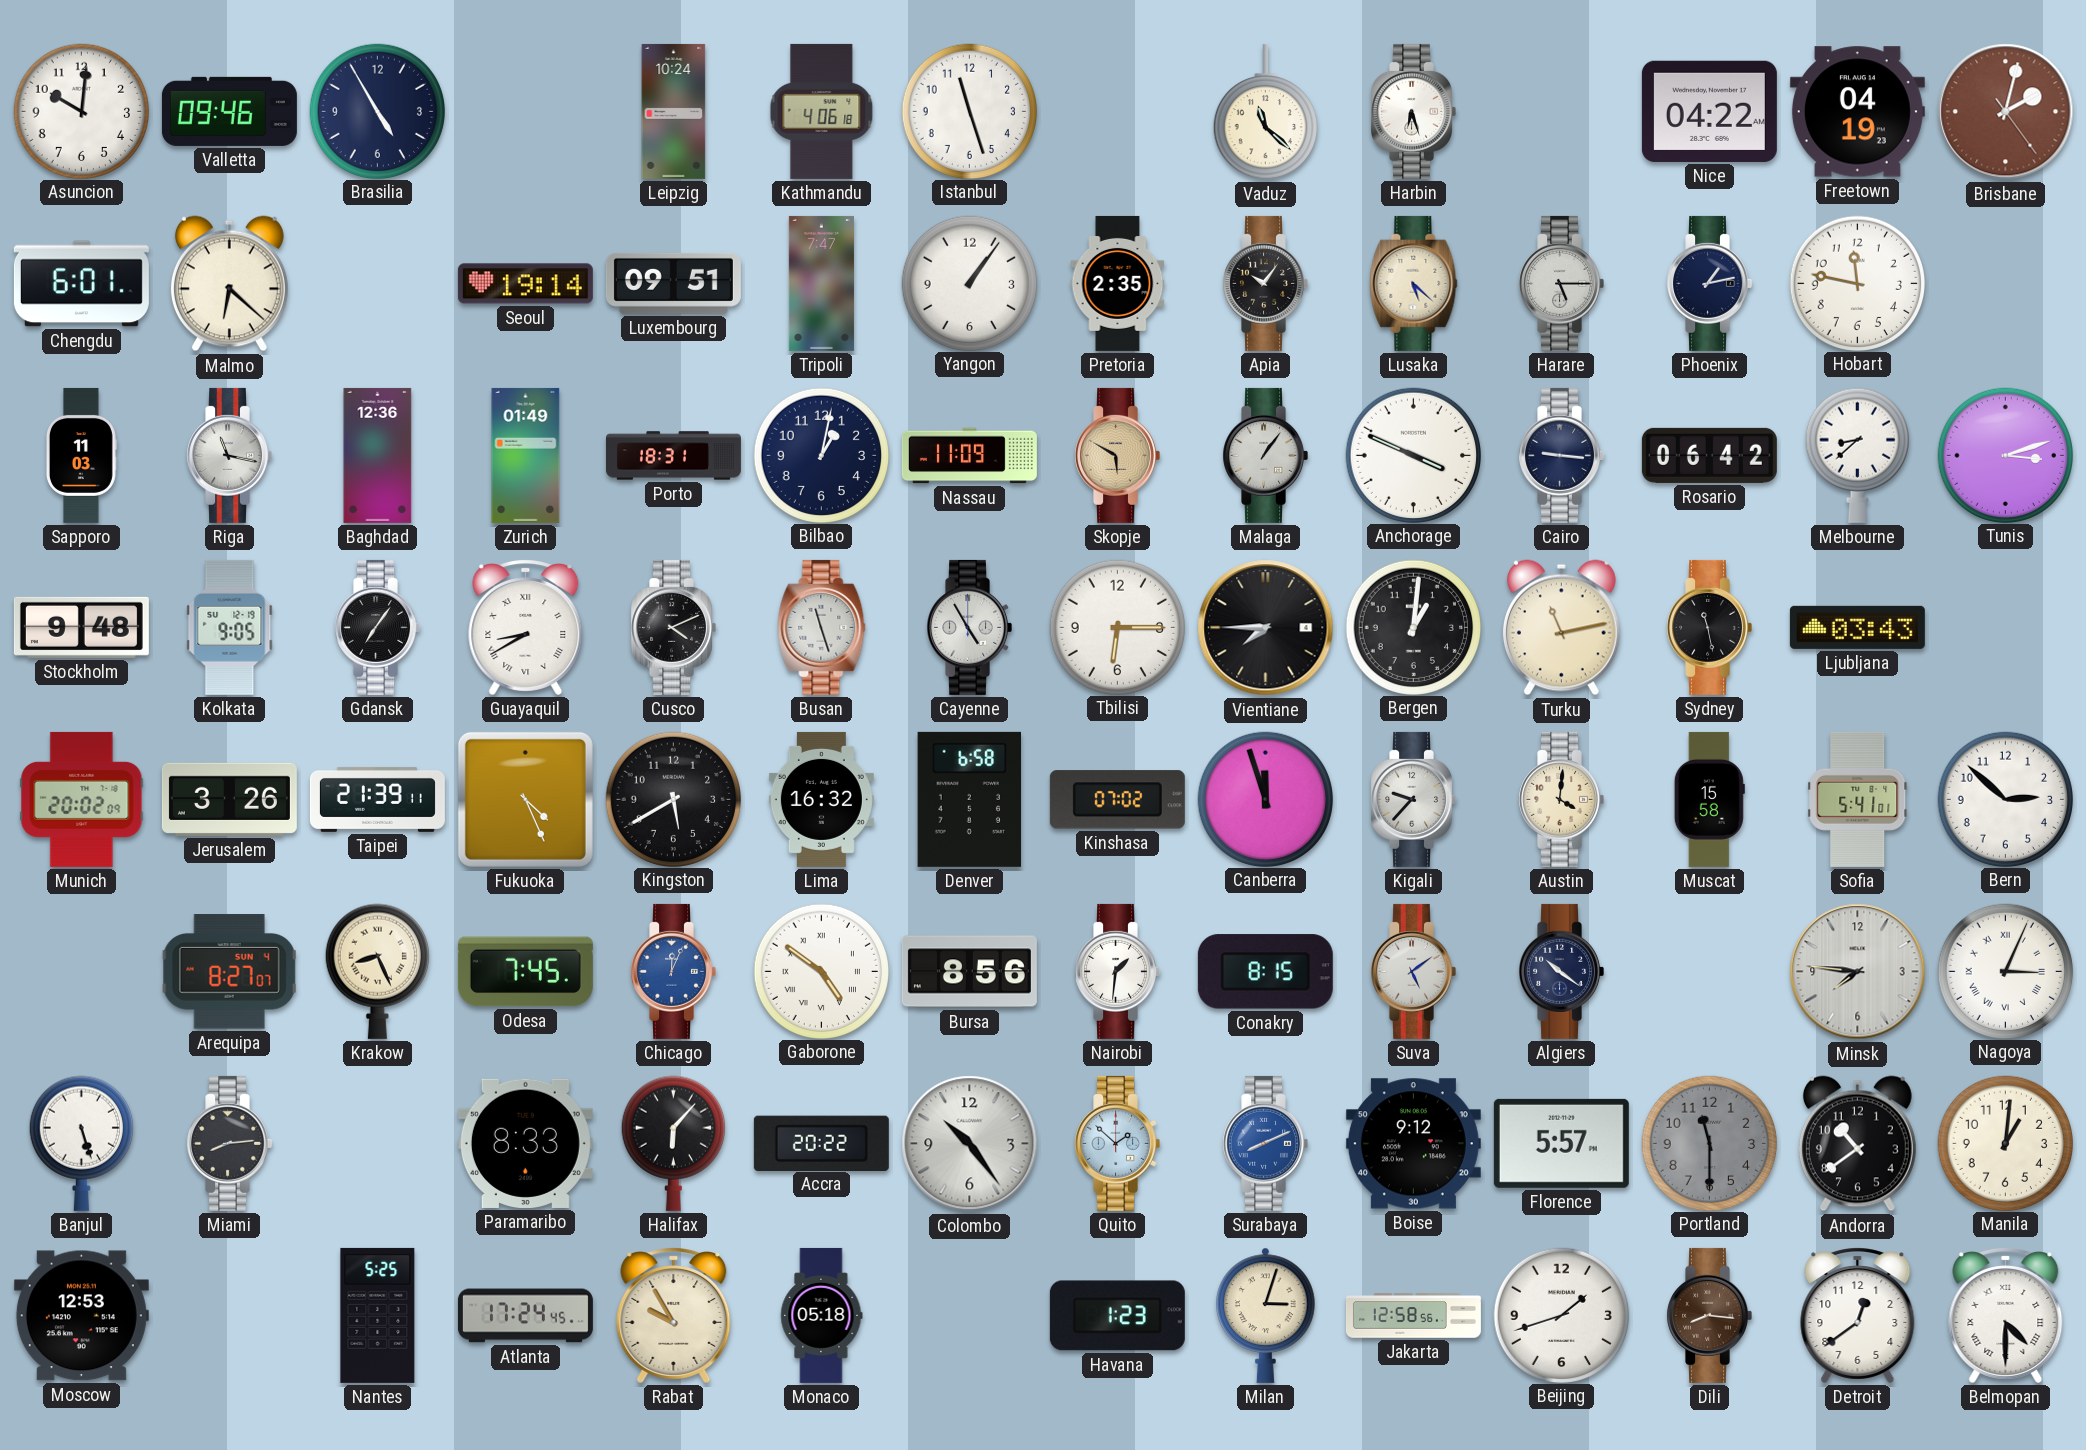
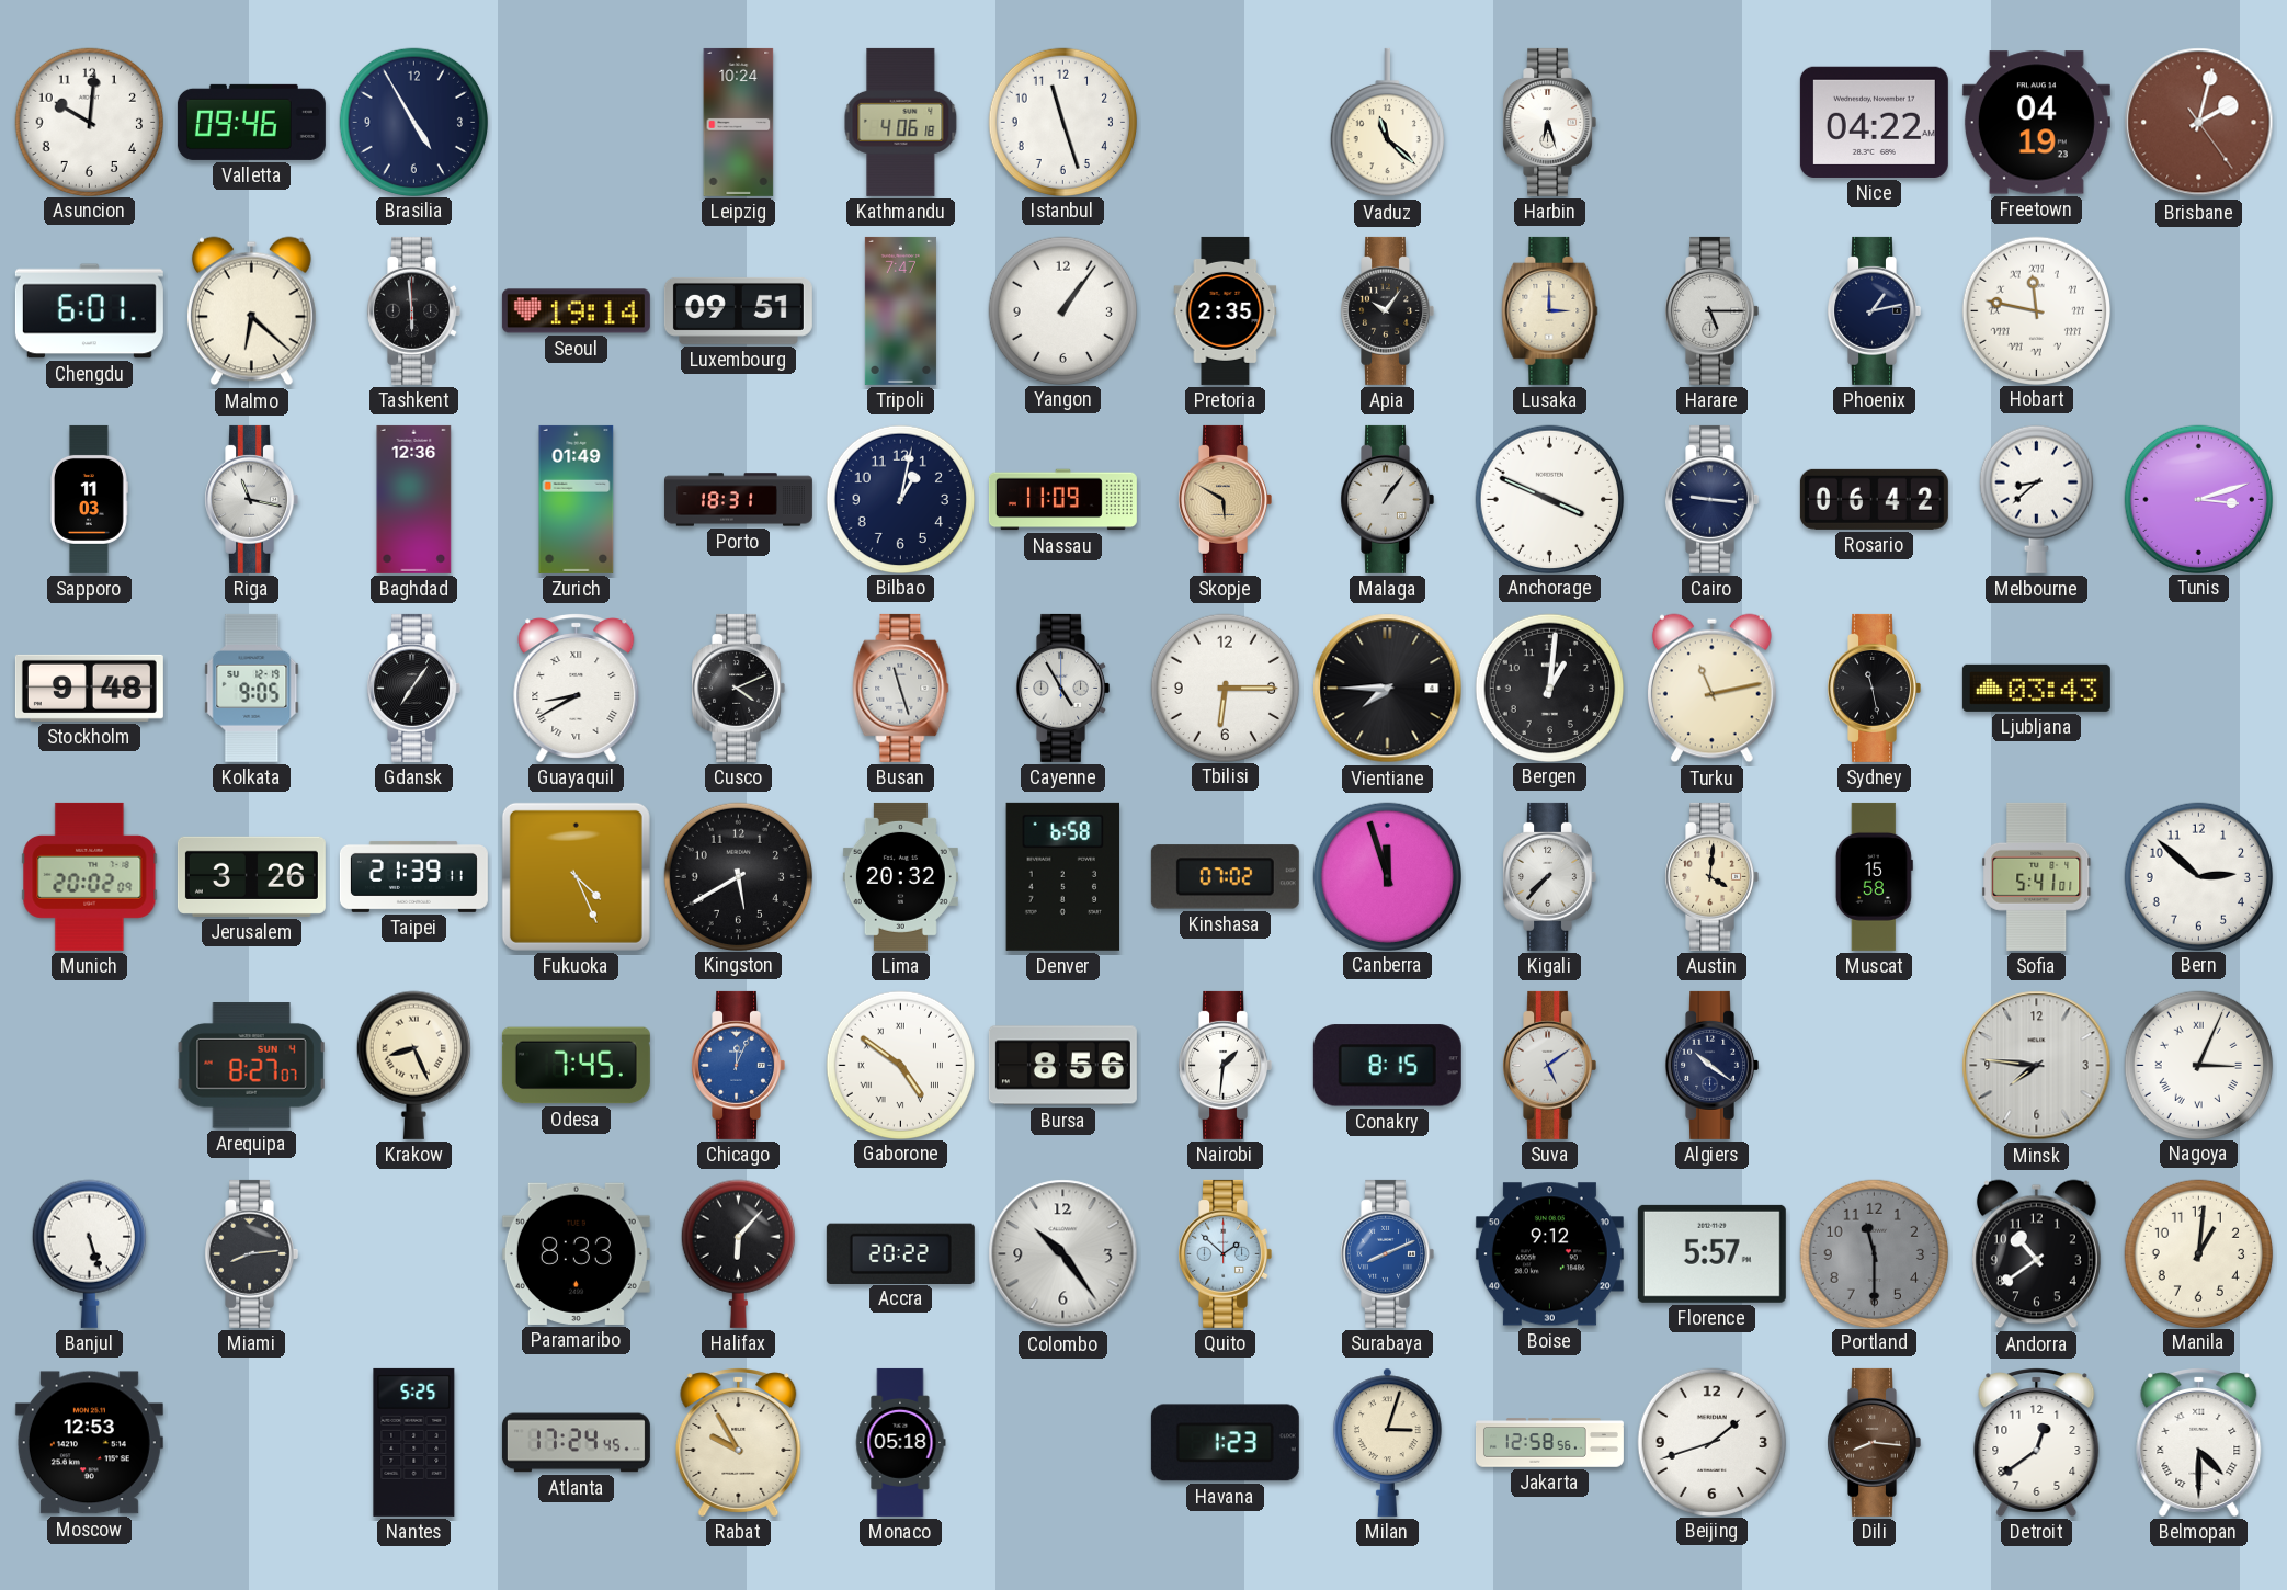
Tashkent: none -> 5:59
Lusaka: 5:22 -> 3:00
Hobart numerals: Arabic -> Roman
Lima: 16:32 -> 20:32
Kigali: 9:37 -> 7:37
